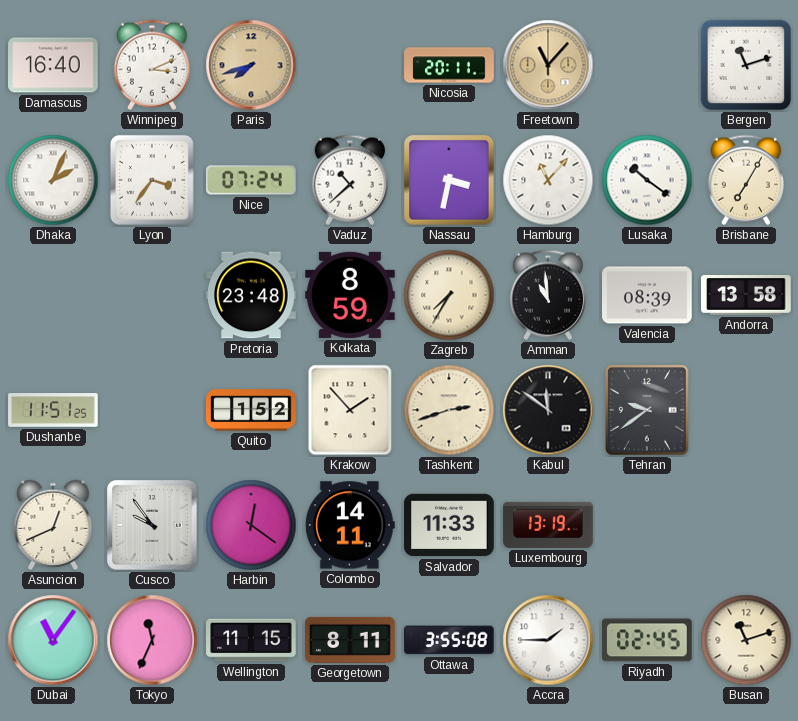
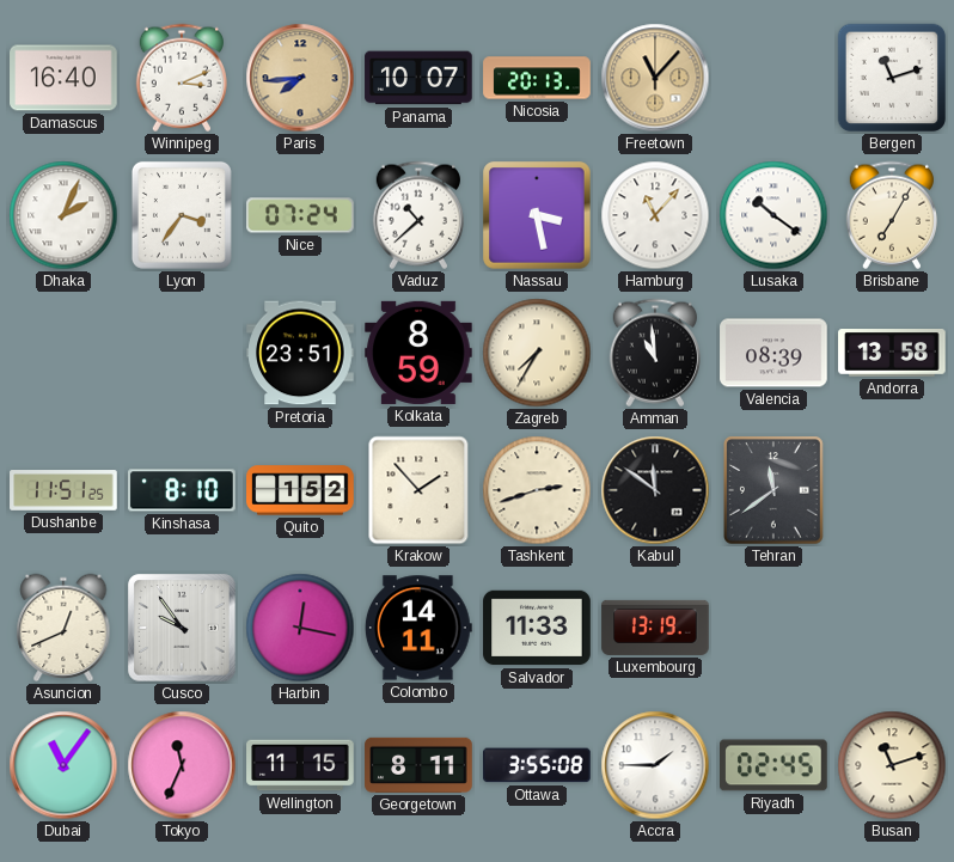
Paris: 7:42 -> 7:44
Panama: none -> 10:07
Nicosia: 20:11 -> 20:13
Nassau: 3:32 -> 3:28
Pretoria: 23:48 -> 23:51
Kinshasa: none -> 8:10
Tehran: 9:39 -> 11:39
Harbin: 12:21 -> 12:17
